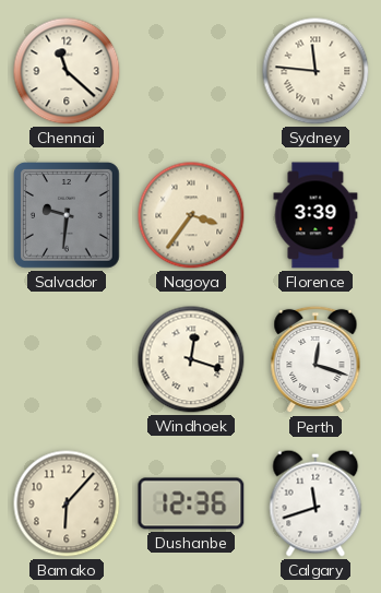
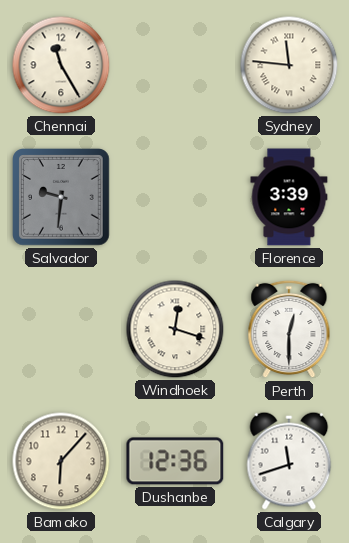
Chennai: 11:22 -> 11:25
Nagoya: 3:36 -> none
Perth: 12:18 -> 12:30
